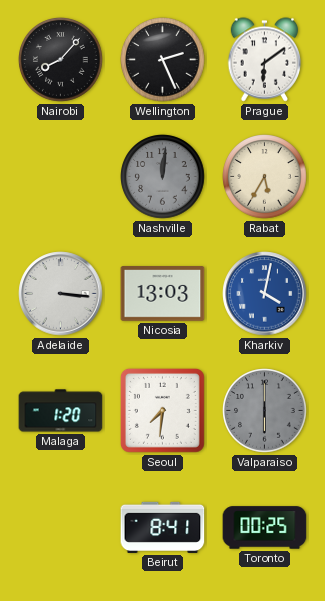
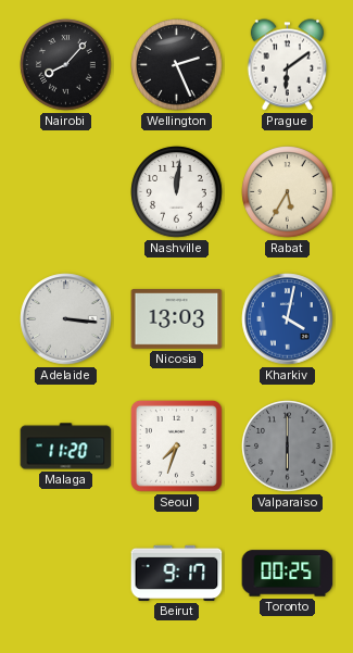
Nashville dial: grey -> white
Malaga: 1:20 -> 11:20
Seoul: 7:31 -> 7:33
Beirut: 8:41 -> 9:17
